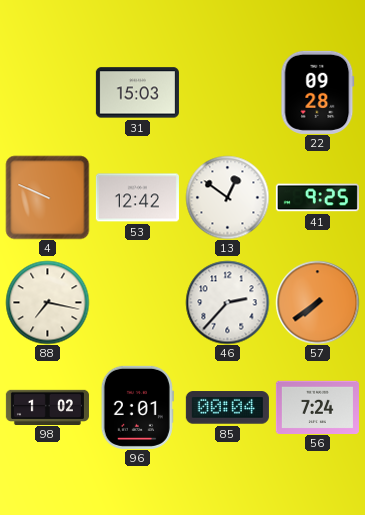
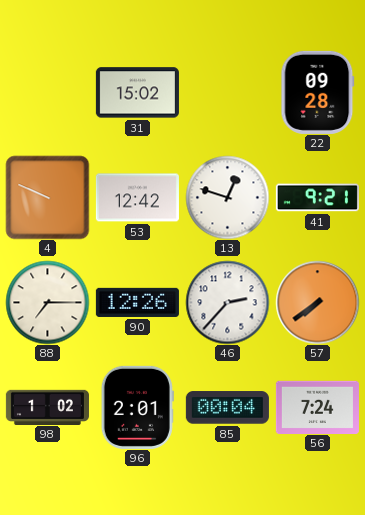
31: 15:03 -> 15:02
13: 12:51 -> 12:48
41: 9:25 -> 9:21
88: 7:17 -> 7:15
90: none -> 12:26
